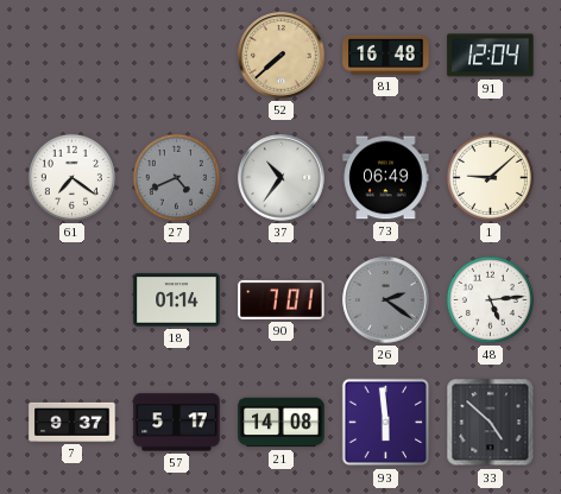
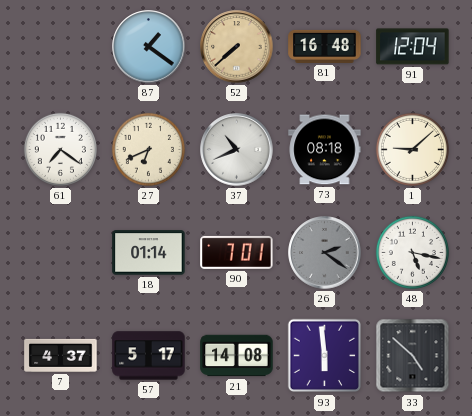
87: none -> 1:21
27: 4:41 -> 6:41
27 dial: grey -> cream
37: 10:36 -> 10:41
73: 06:49 -> 08:18
48: 5:14 -> 5:17
7: 9:37 -> 4:37
